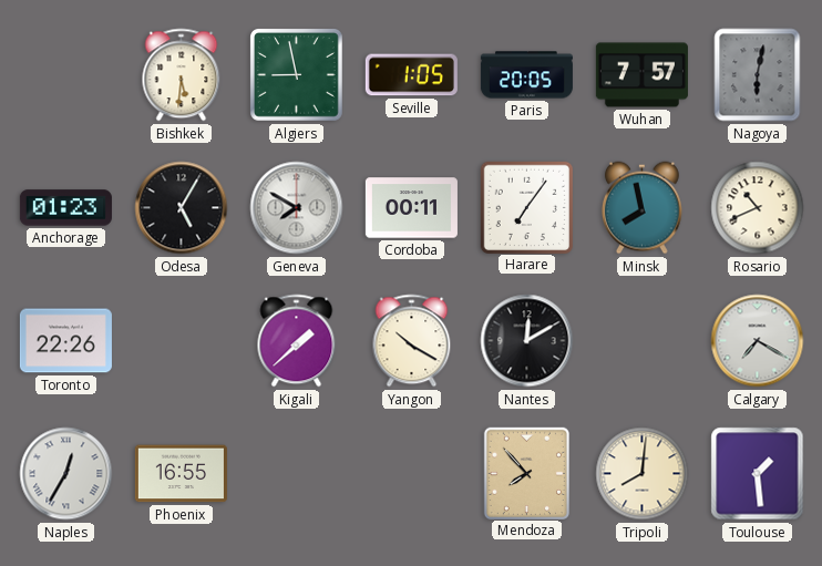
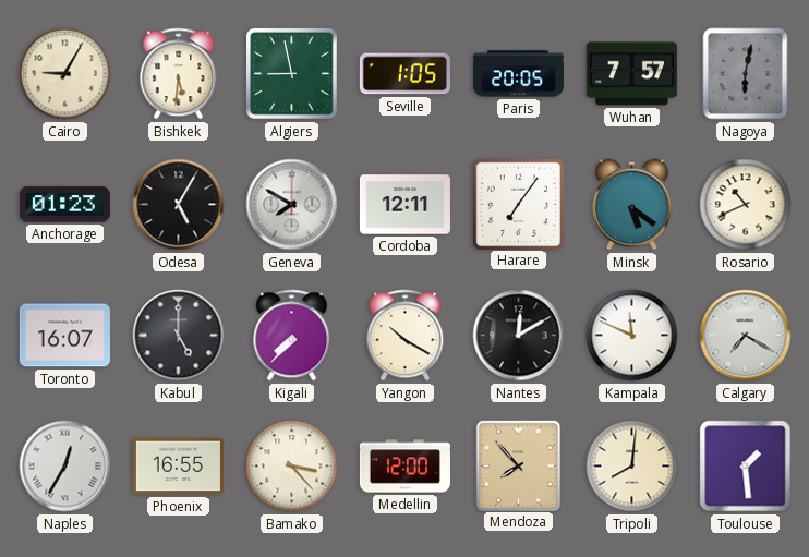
Cairo: none -> 9:05
Cordoba: 00:11 -> 12:11
Minsk: 7:58 -> 5:21
Toronto: 22:26 -> 16:07
Kabul: none -> 5:00
Kigali: 1:38 -> 7:37
Kampala: none -> 11:49
Bamako: none -> 3:23
Medellin: none -> 12:00
